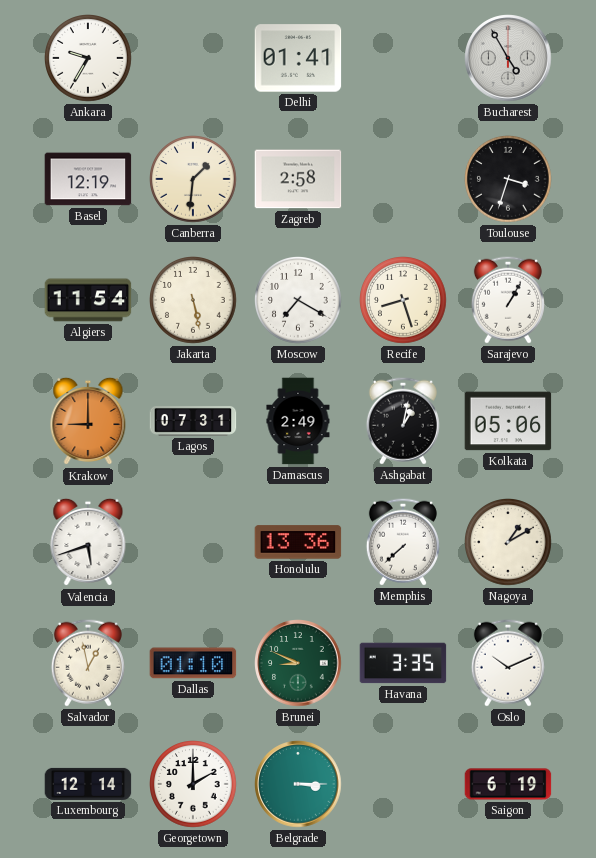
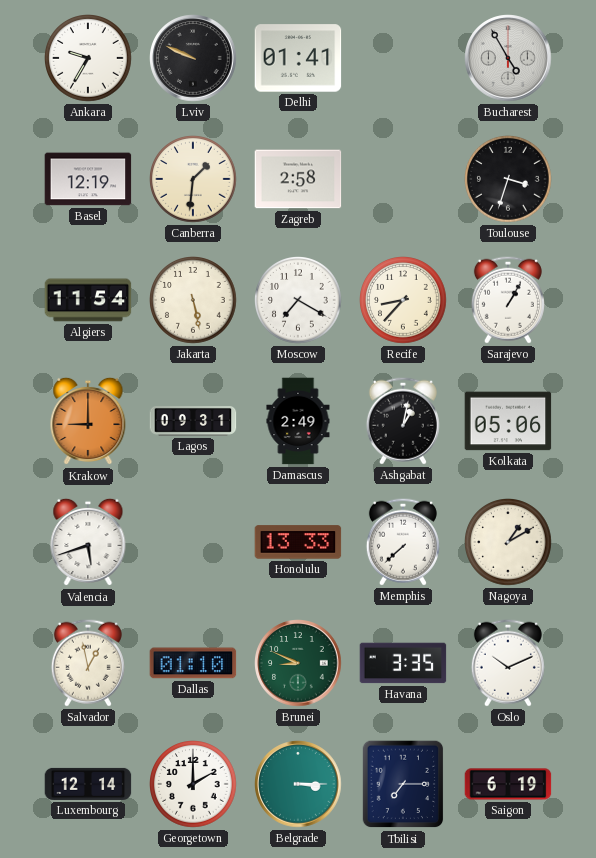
Lviv: none -> 9:49
Recife: 8:27 -> 8:37
Lagos: 07:31 -> 09:31
Honolulu: 13:36 -> 13:33
Tbilisi: none -> 7:15
